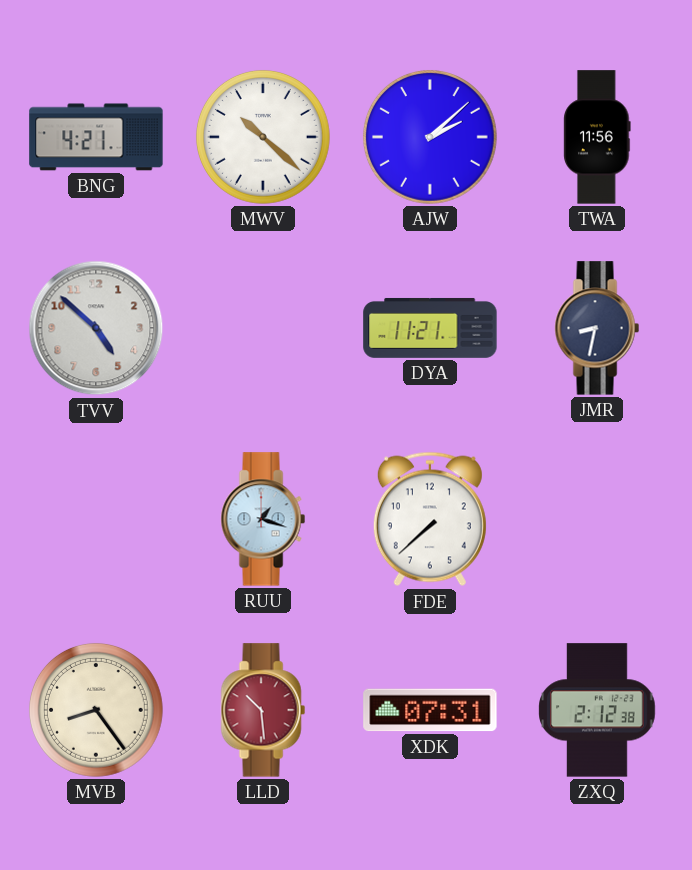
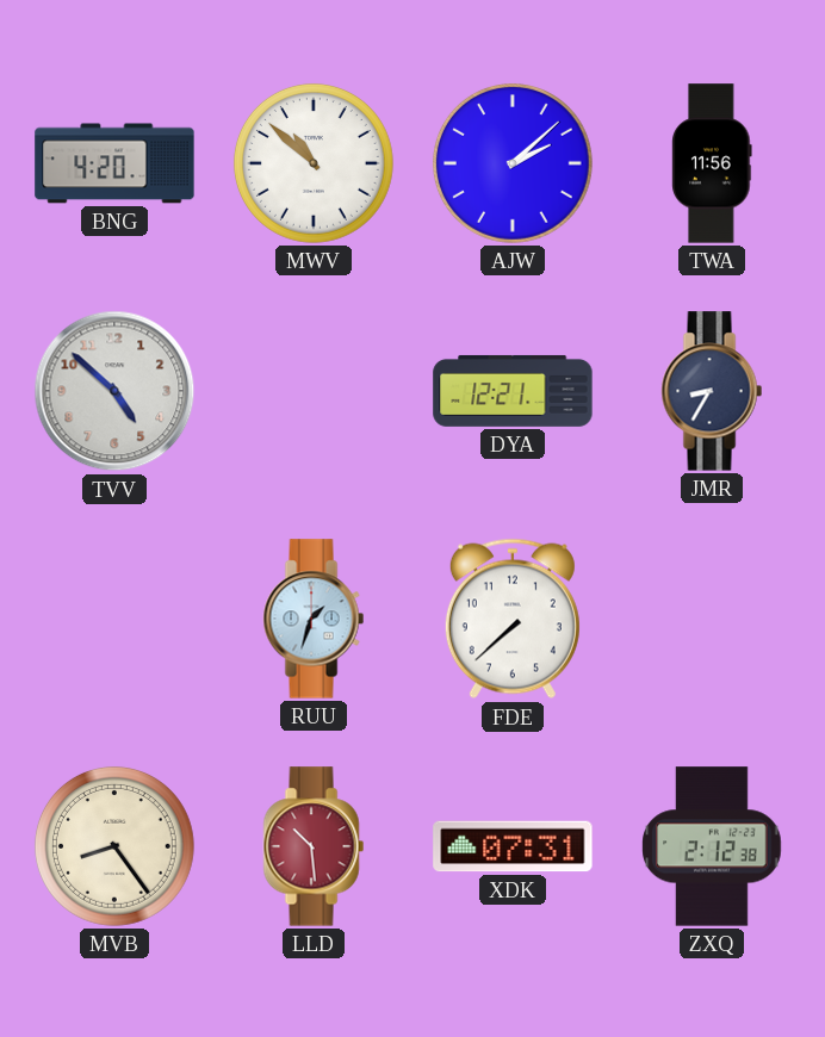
BNG: 4:21 -> 4:20
MWV: 10:22 -> 10:52
DYA: 11:21 -> 12:21
JMR: 8:32 -> 8:35
RUU: 1:18 -> 1:33
